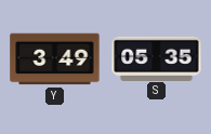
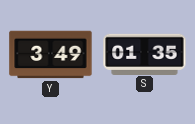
S: 05:35 -> 01:35
